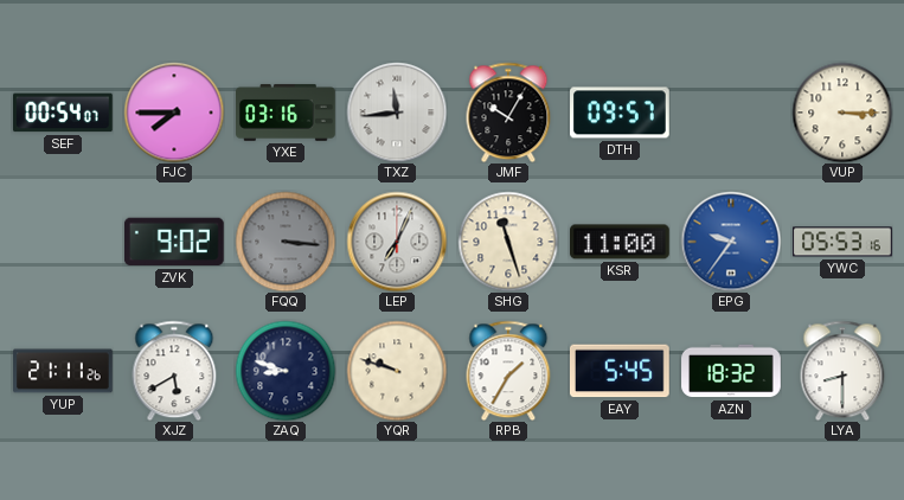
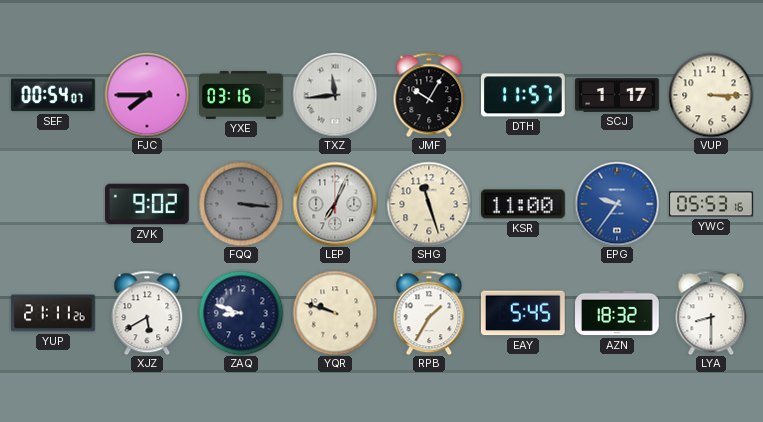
DTH: 09:57 -> 11:57
SCJ: none -> 1:17
